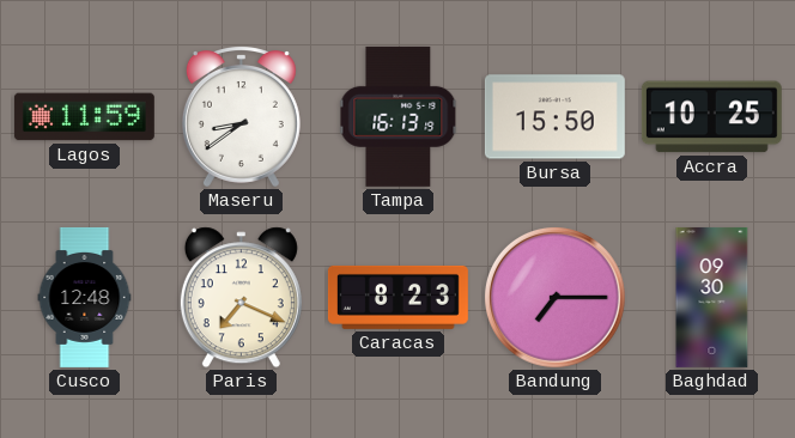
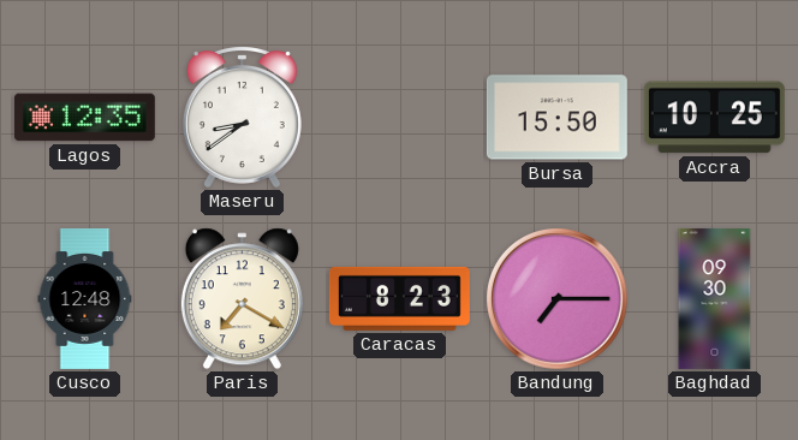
Lagos: 11:59 -> 12:35
Tampa: 16:13 -> none
Paris: 7:19 -> 7:20
